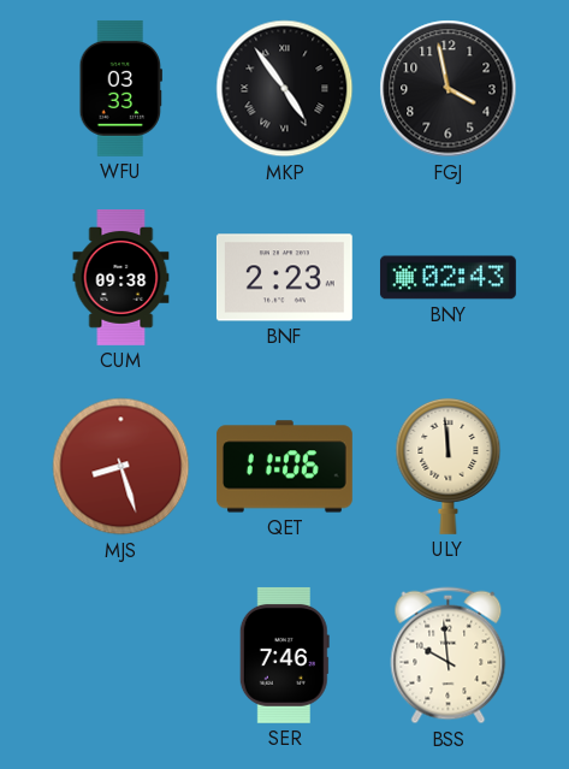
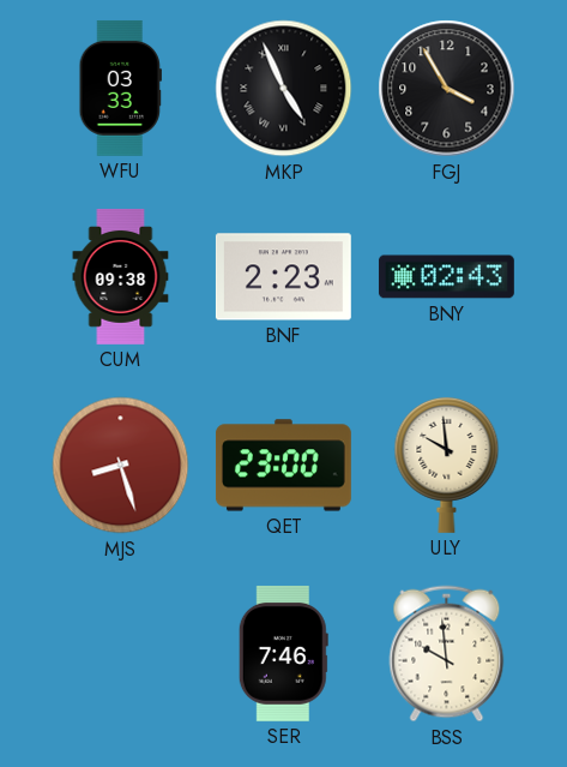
MKP: 4:54 -> 4:56
FGJ: 3:58 -> 3:55
QET: 11:06 -> 23:00
ULY: 11:59 -> 9:59
